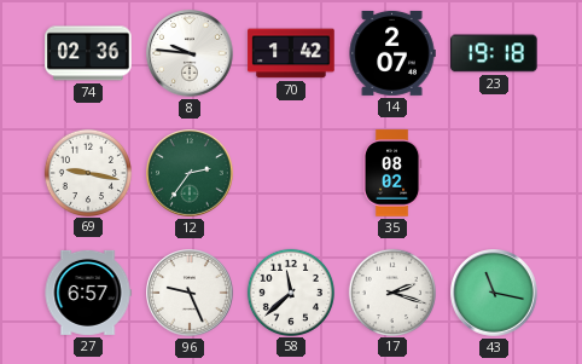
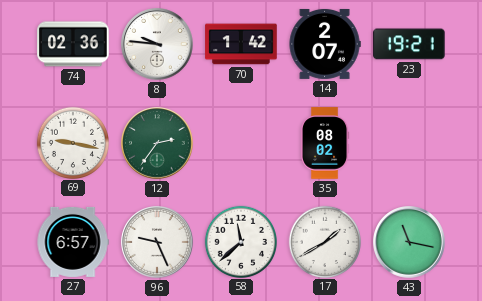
23: 19:18 -> 19:21
17: 2:18 -> 1:40
